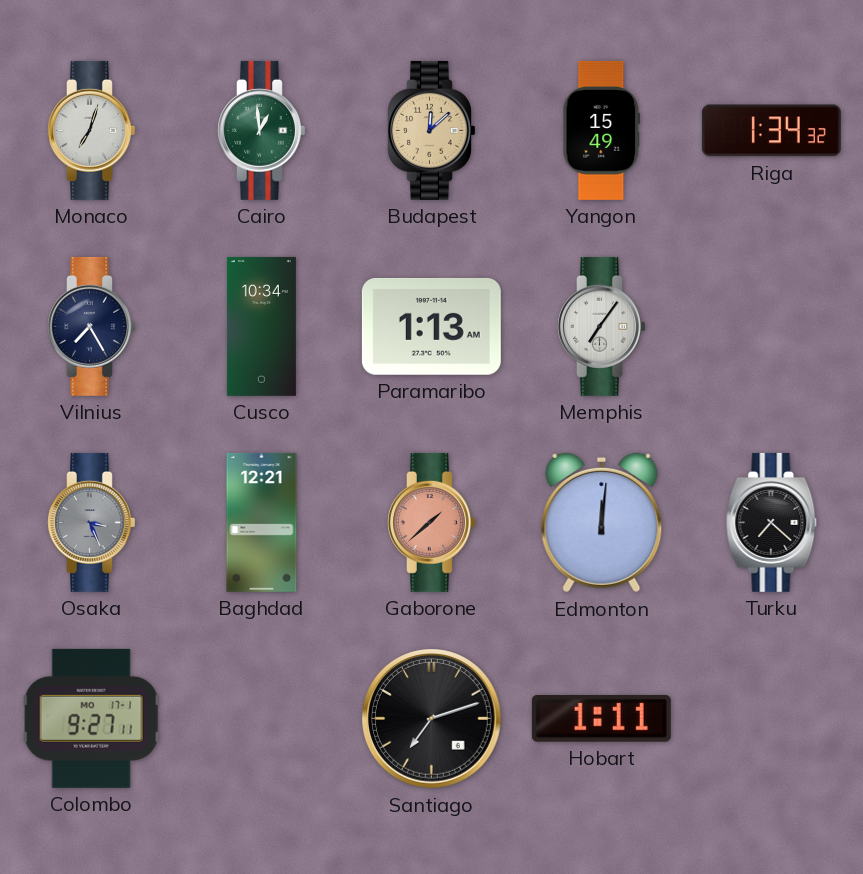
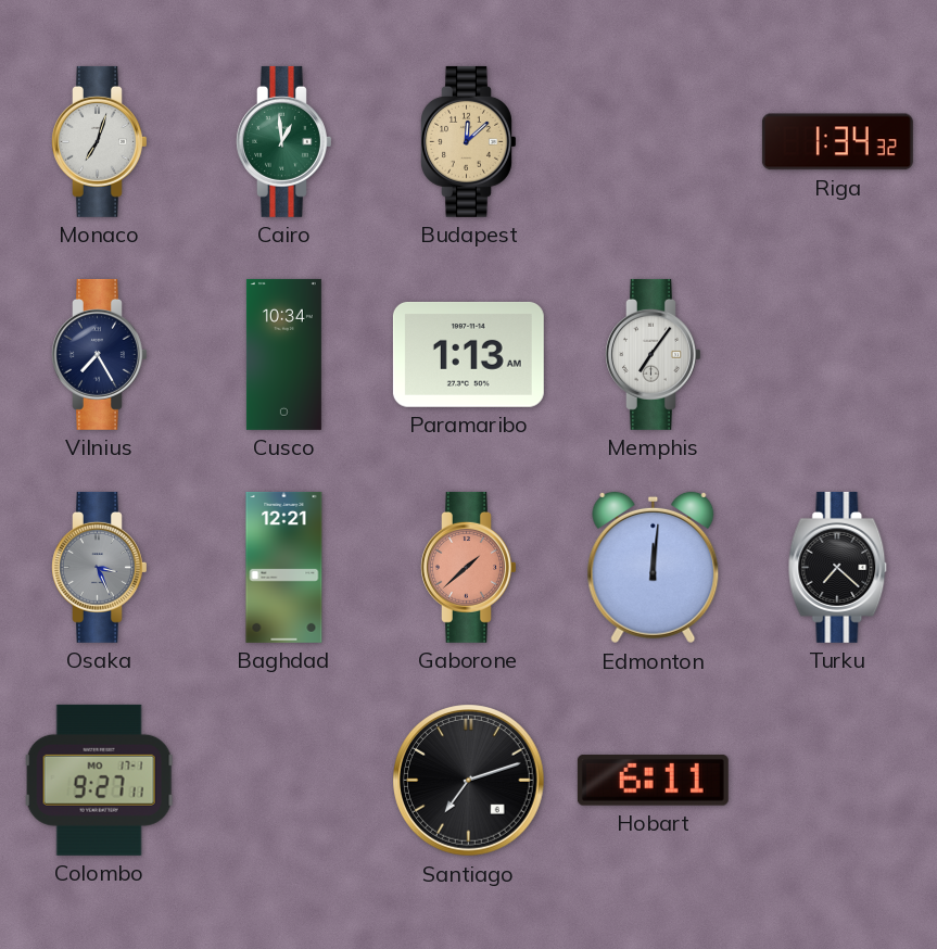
Yangon: 15:49 -> none
Hobart: 1:11 -> 6:11
